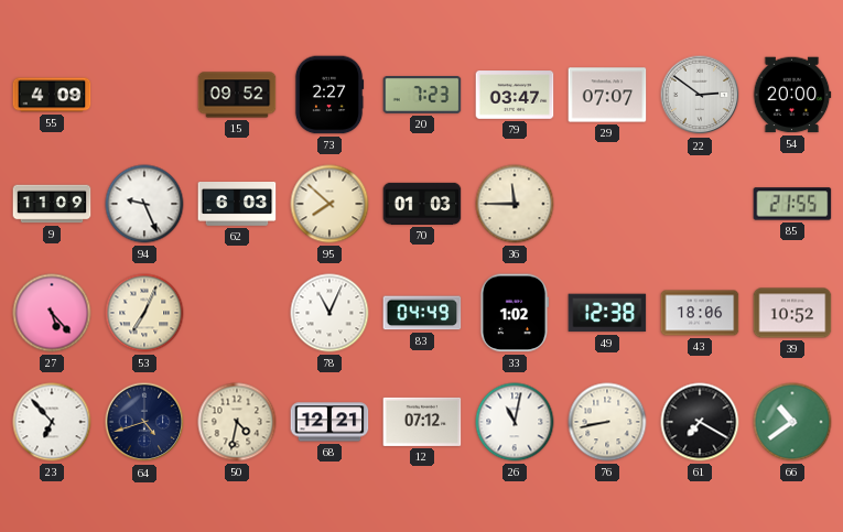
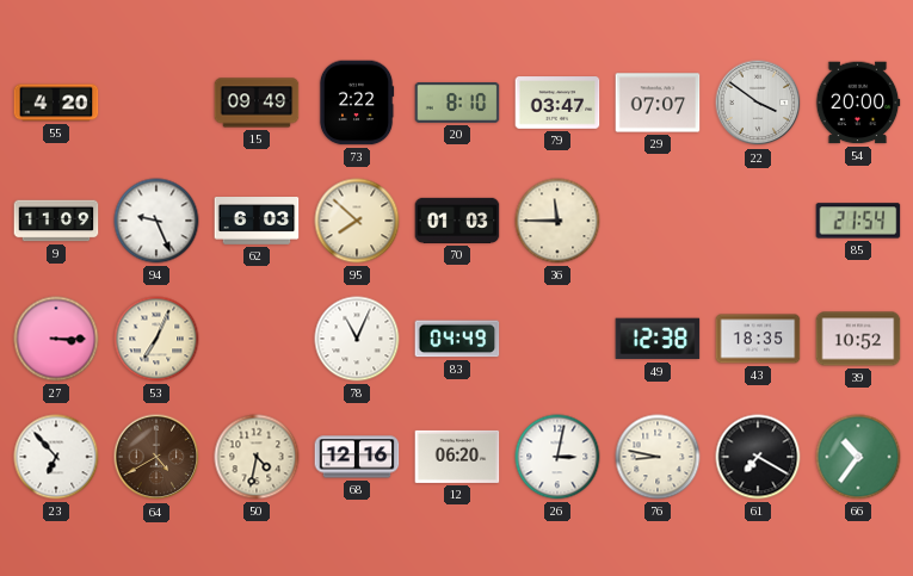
55: 4:09 -> 4:20
15: 09:52 -> 09:49
73: 2:27 -> 2:22
20: 7:23 -> 8:10
22: 2:51 -> 3:51
85: 21:55 -> 21:54
27: 5:23 -> 3:15
33: 1:02 -> none
43: 18:06 -> 18:35
64: 4:42 -> 4:40
64 dial: navy -> brown
68: 12:21 -> 12:16
12: 07:12 -> 06:20
26: 11:02 -> 3:02
76: 8:43 -> 8:47
66: 10:39 -> 10:36
